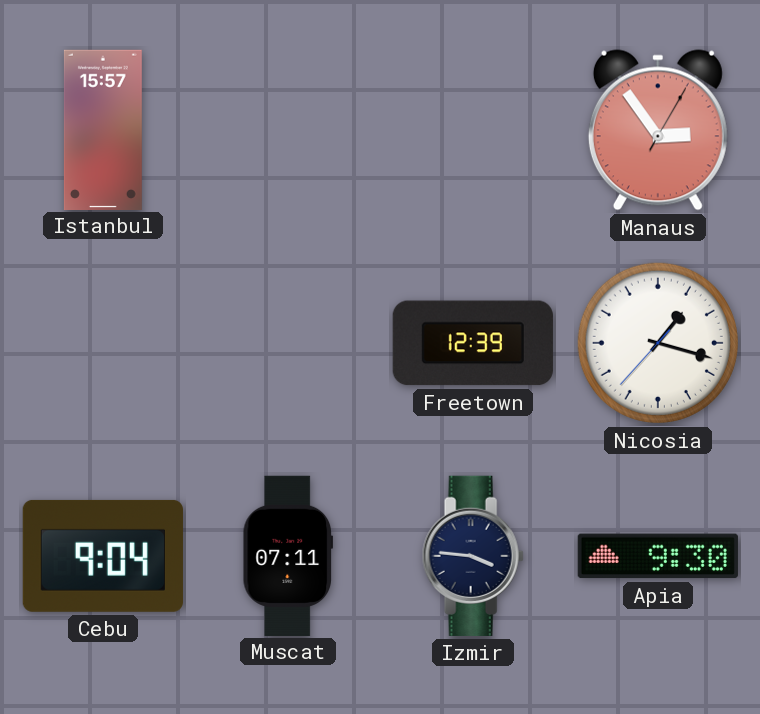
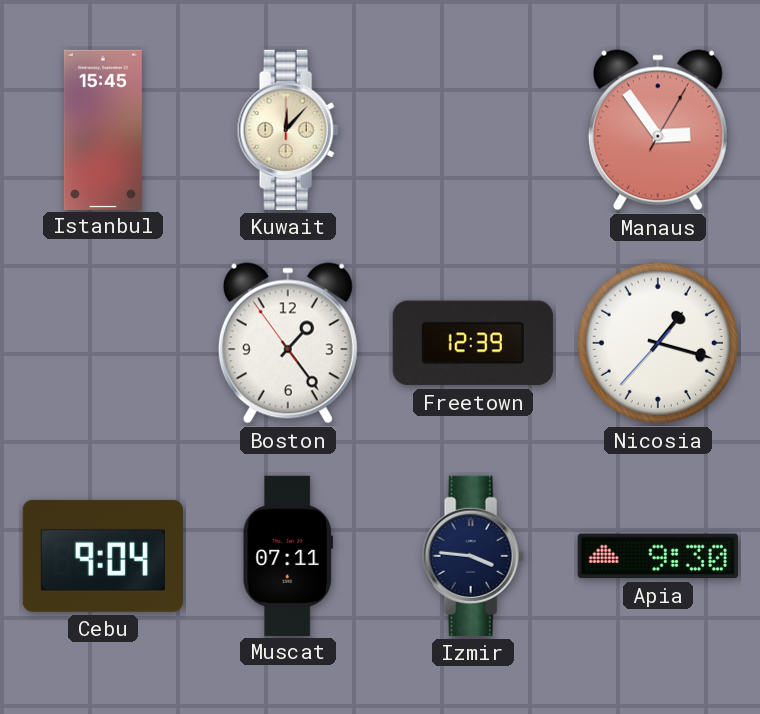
Istanbul: 15:57 -> 15:45
Kuwait: none -> 12:07
Boston: none -> 1:23
